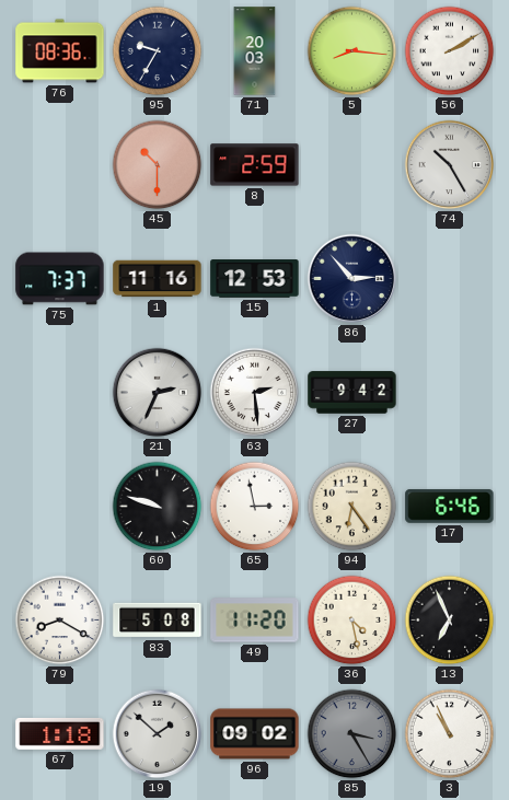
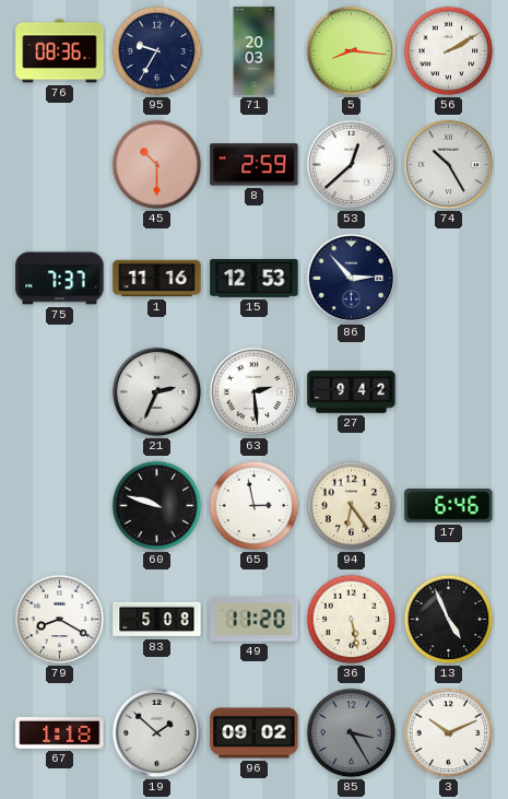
53: none -> 12:38
36: 4:28 -> 5:28
13: 6:56 -> 4:56
3: 10:56 -> 10:11
